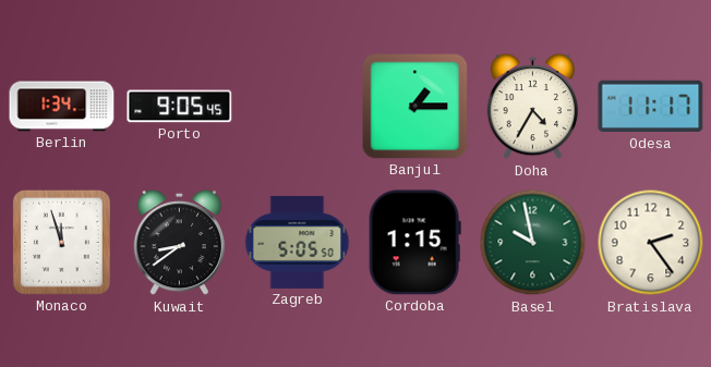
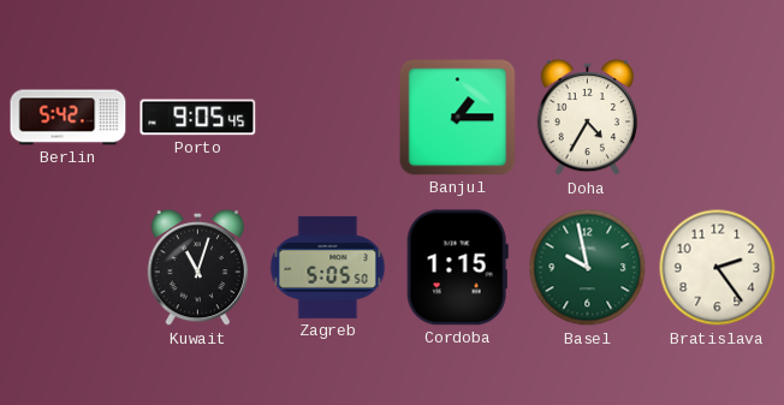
Berlin: 1:34 -> 5:42
Odesa: 11:17 -> none
Monaco: 11:57 -> none
Kuwait: 8:39 -> 11:03
